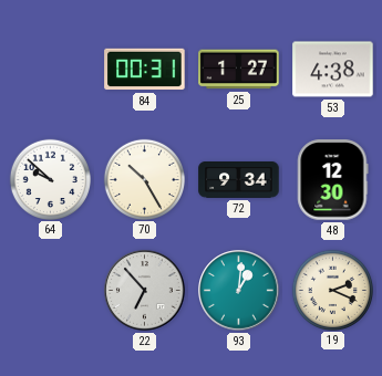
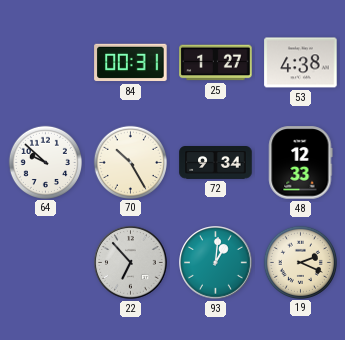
48: 12:30 -> 12:33
